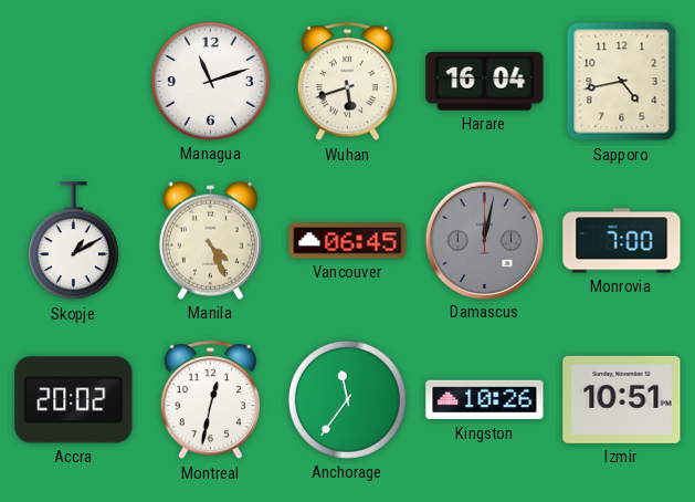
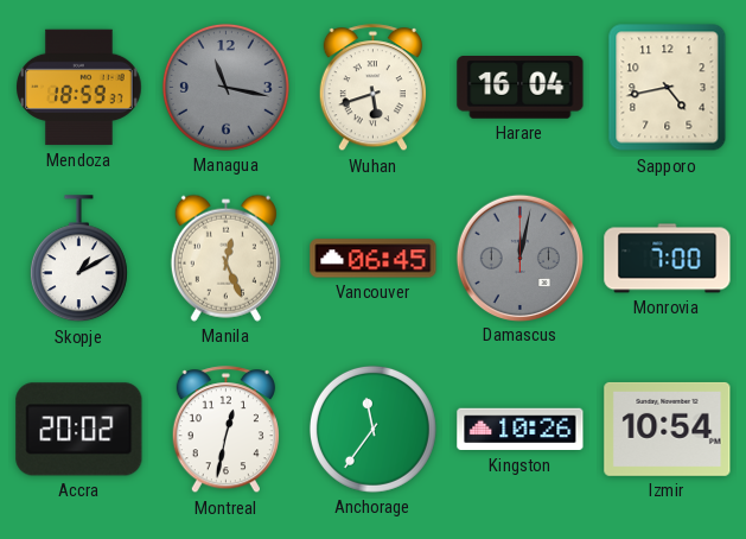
Mendoza: none -> 18:59
Managua: 11:12 -> 11:17
Managua dial: white -> grey
Manila: 4:26 -> 12:26
Izmir: 10:51 -> 10:54
